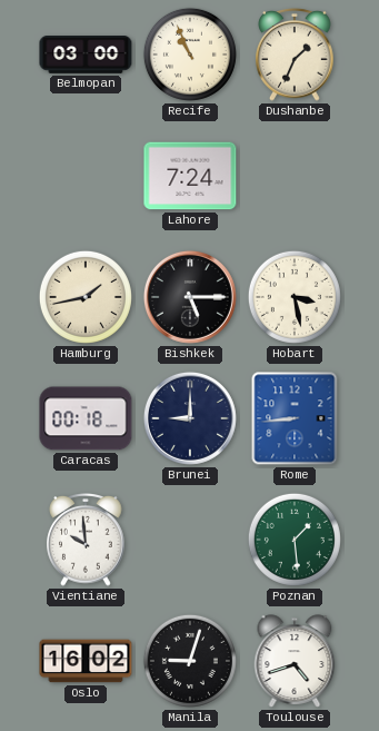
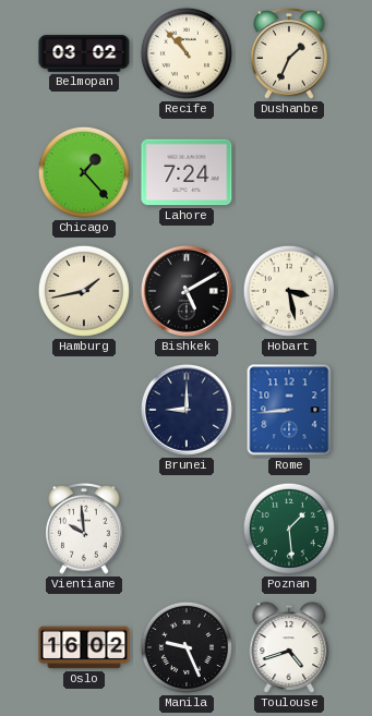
Belmopan: 03:00 -> 03:02
Recife: 10:56 -> 10:53
Chicago: none -> 1:23
Bishkek: 5:15 -> 5:10
Caracas: 00:18 -> none
Manila: 9:03 -> 9:26
